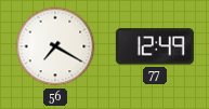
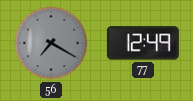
56 dial: white -> grey
